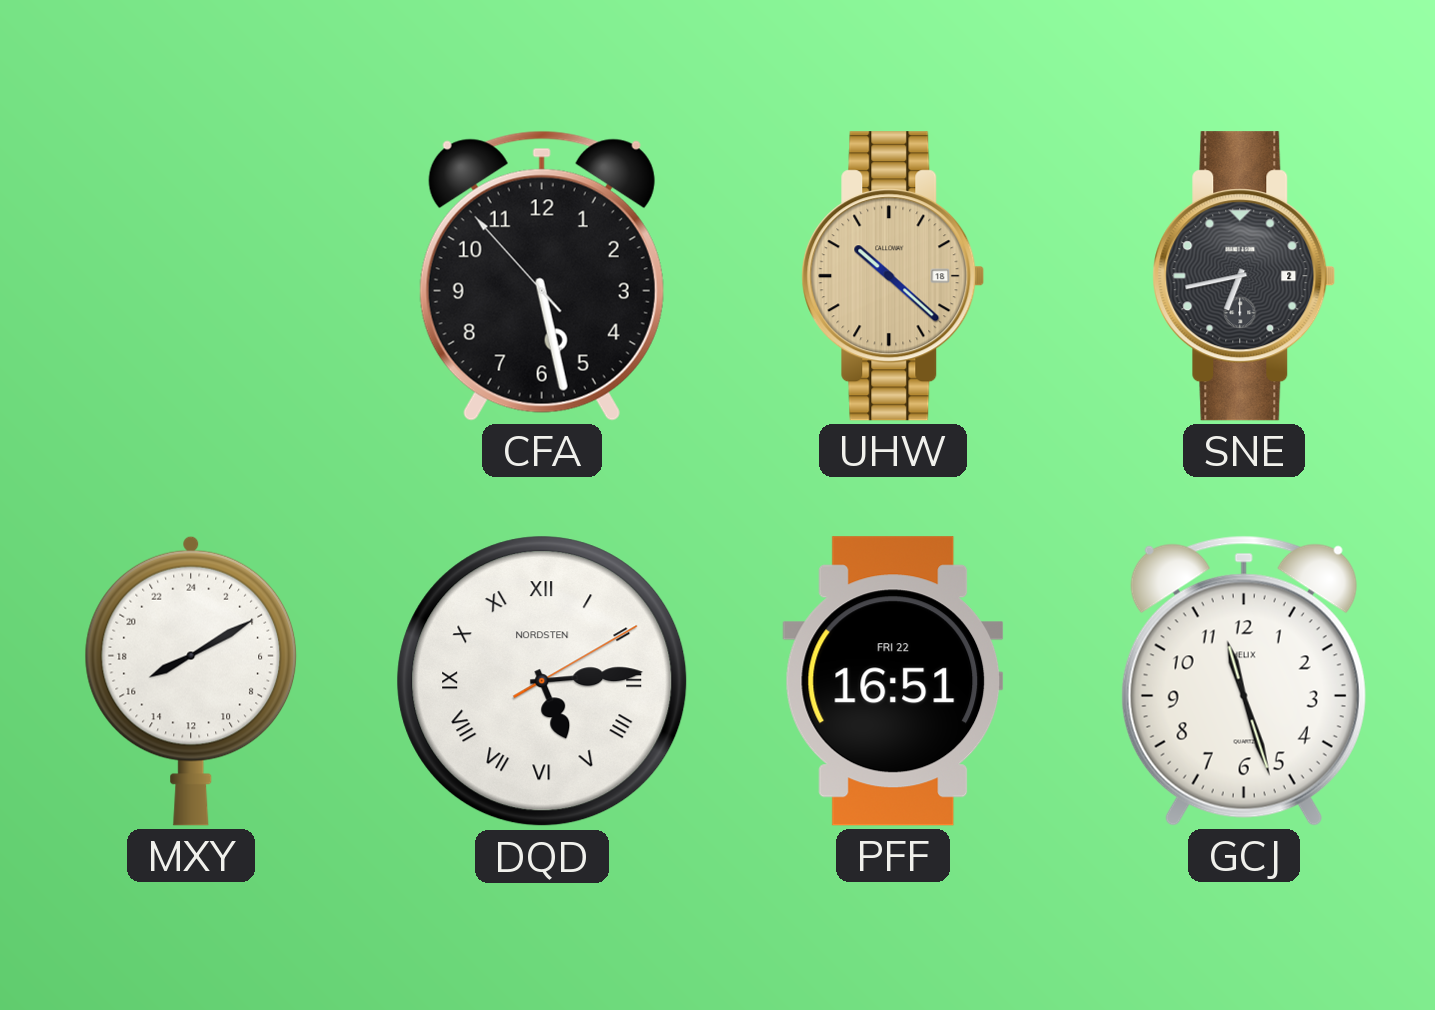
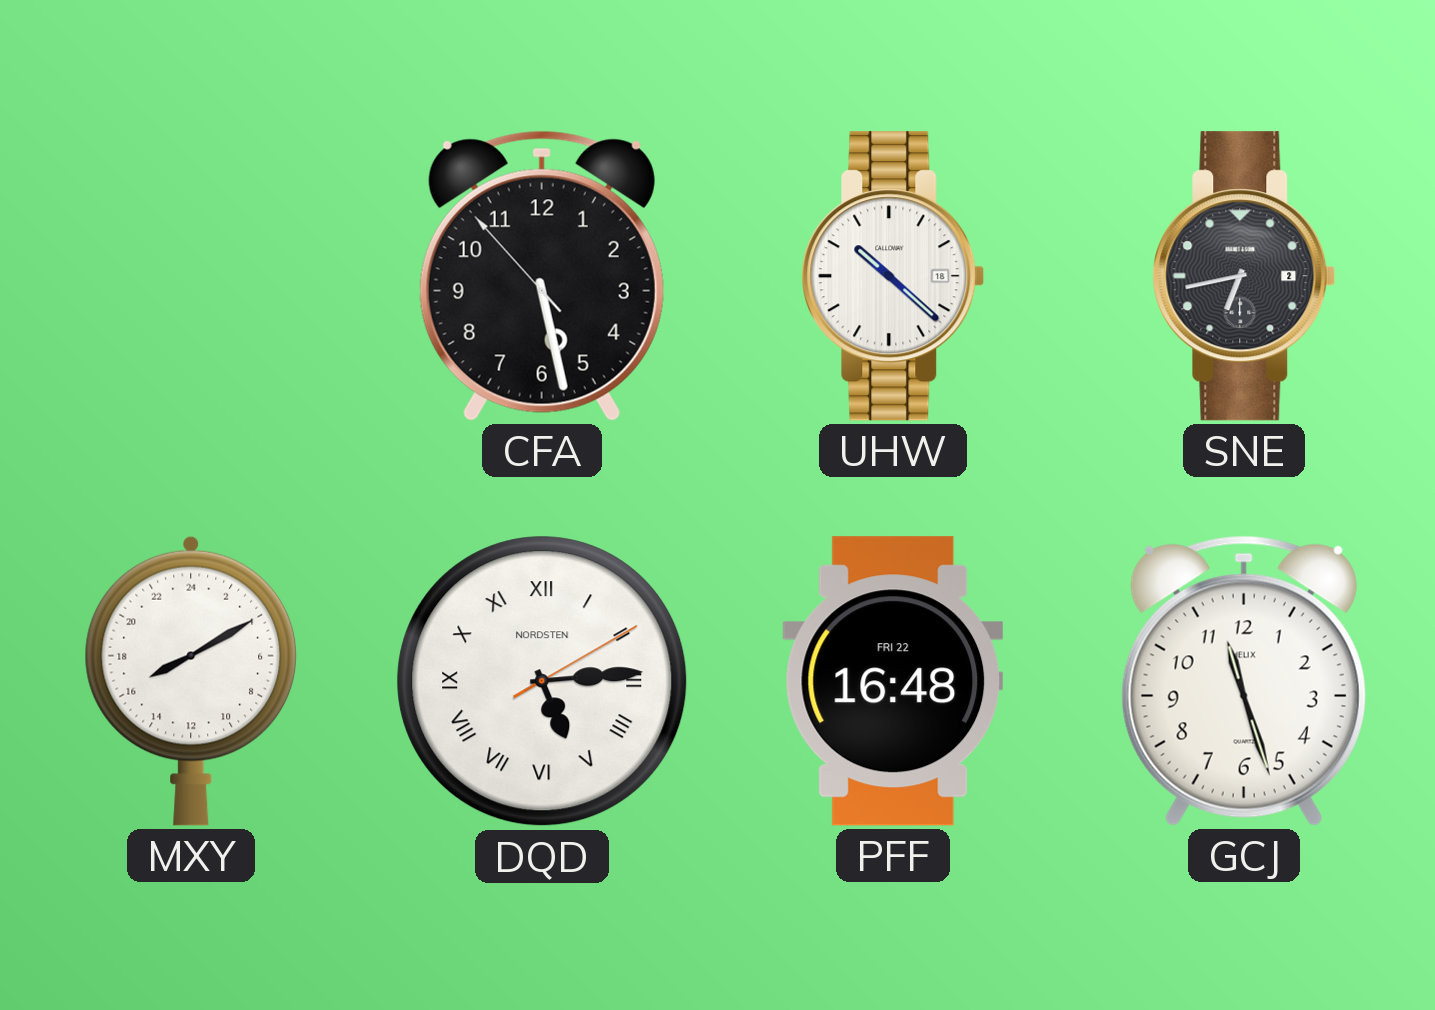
UHW dial: champagne -> white
PFF: 16:51 -> 16:48
